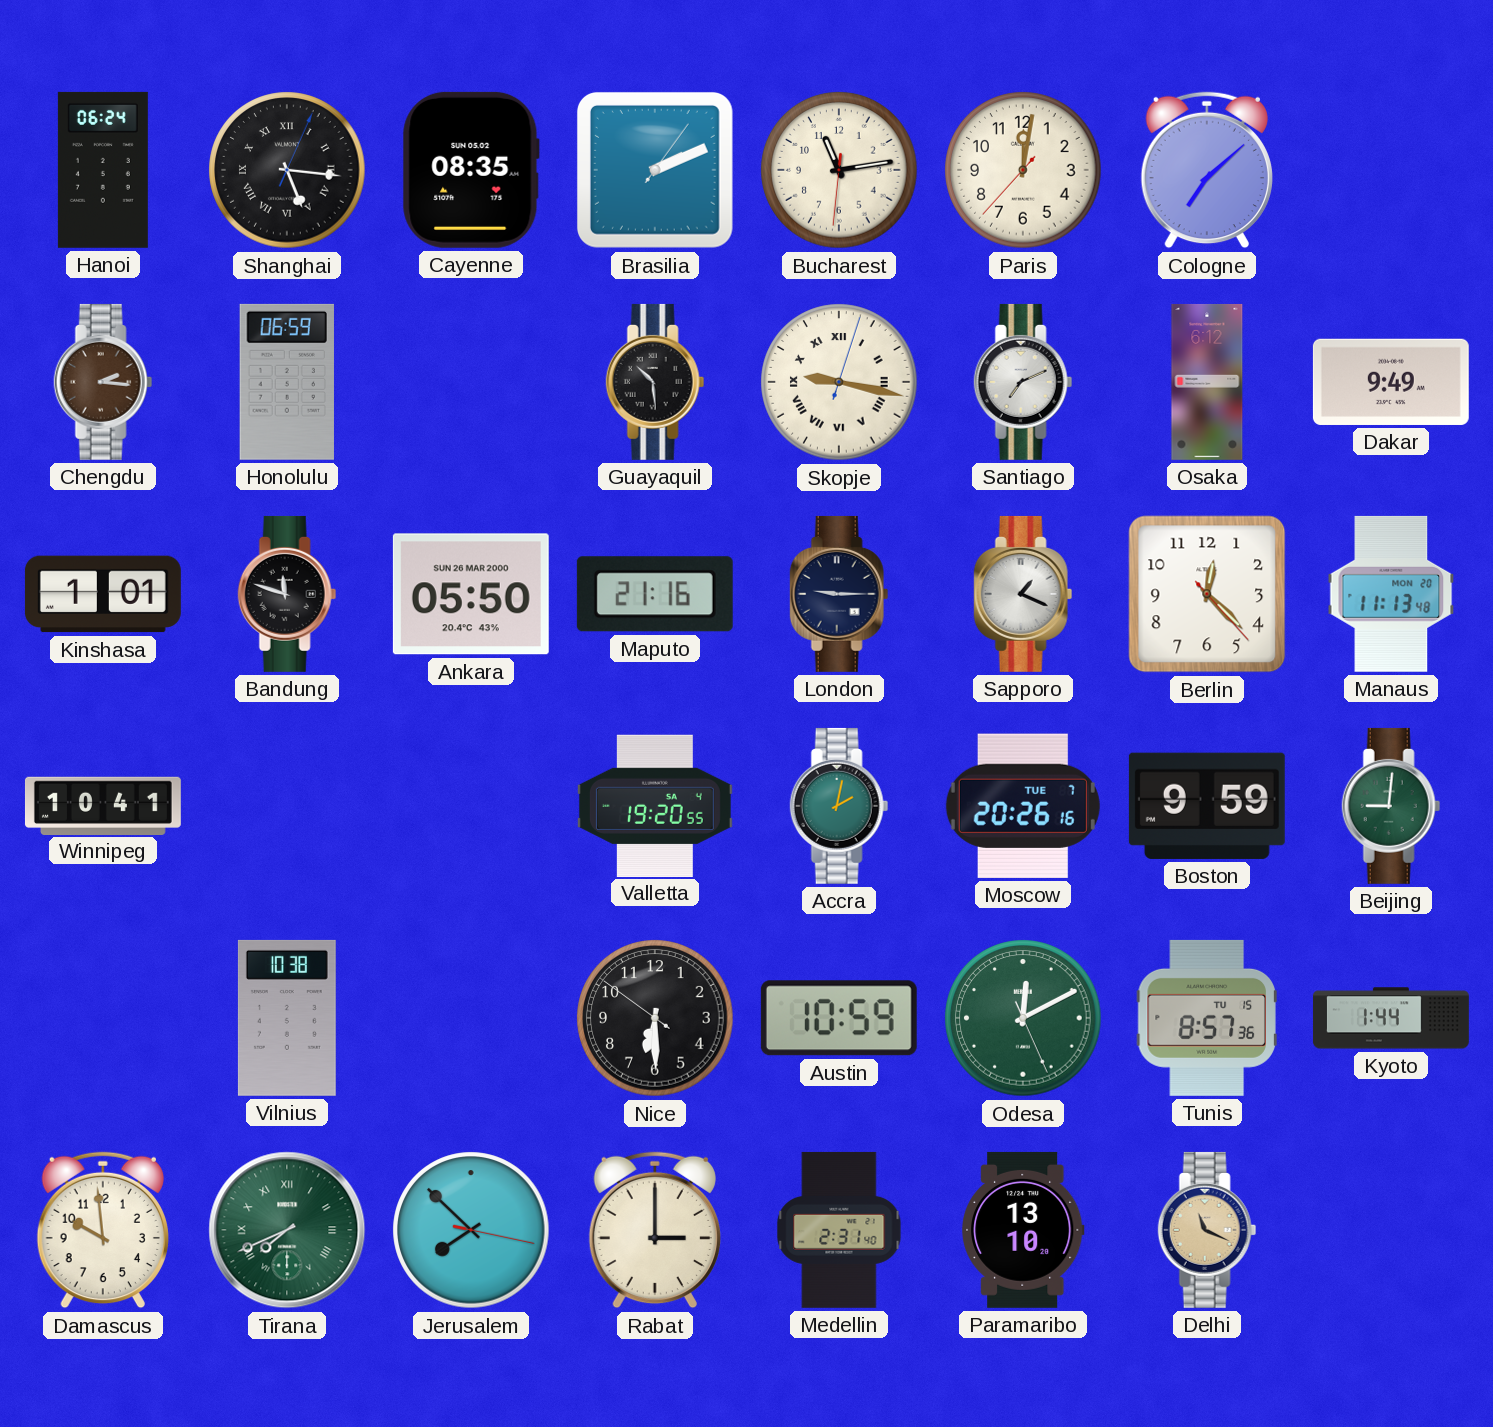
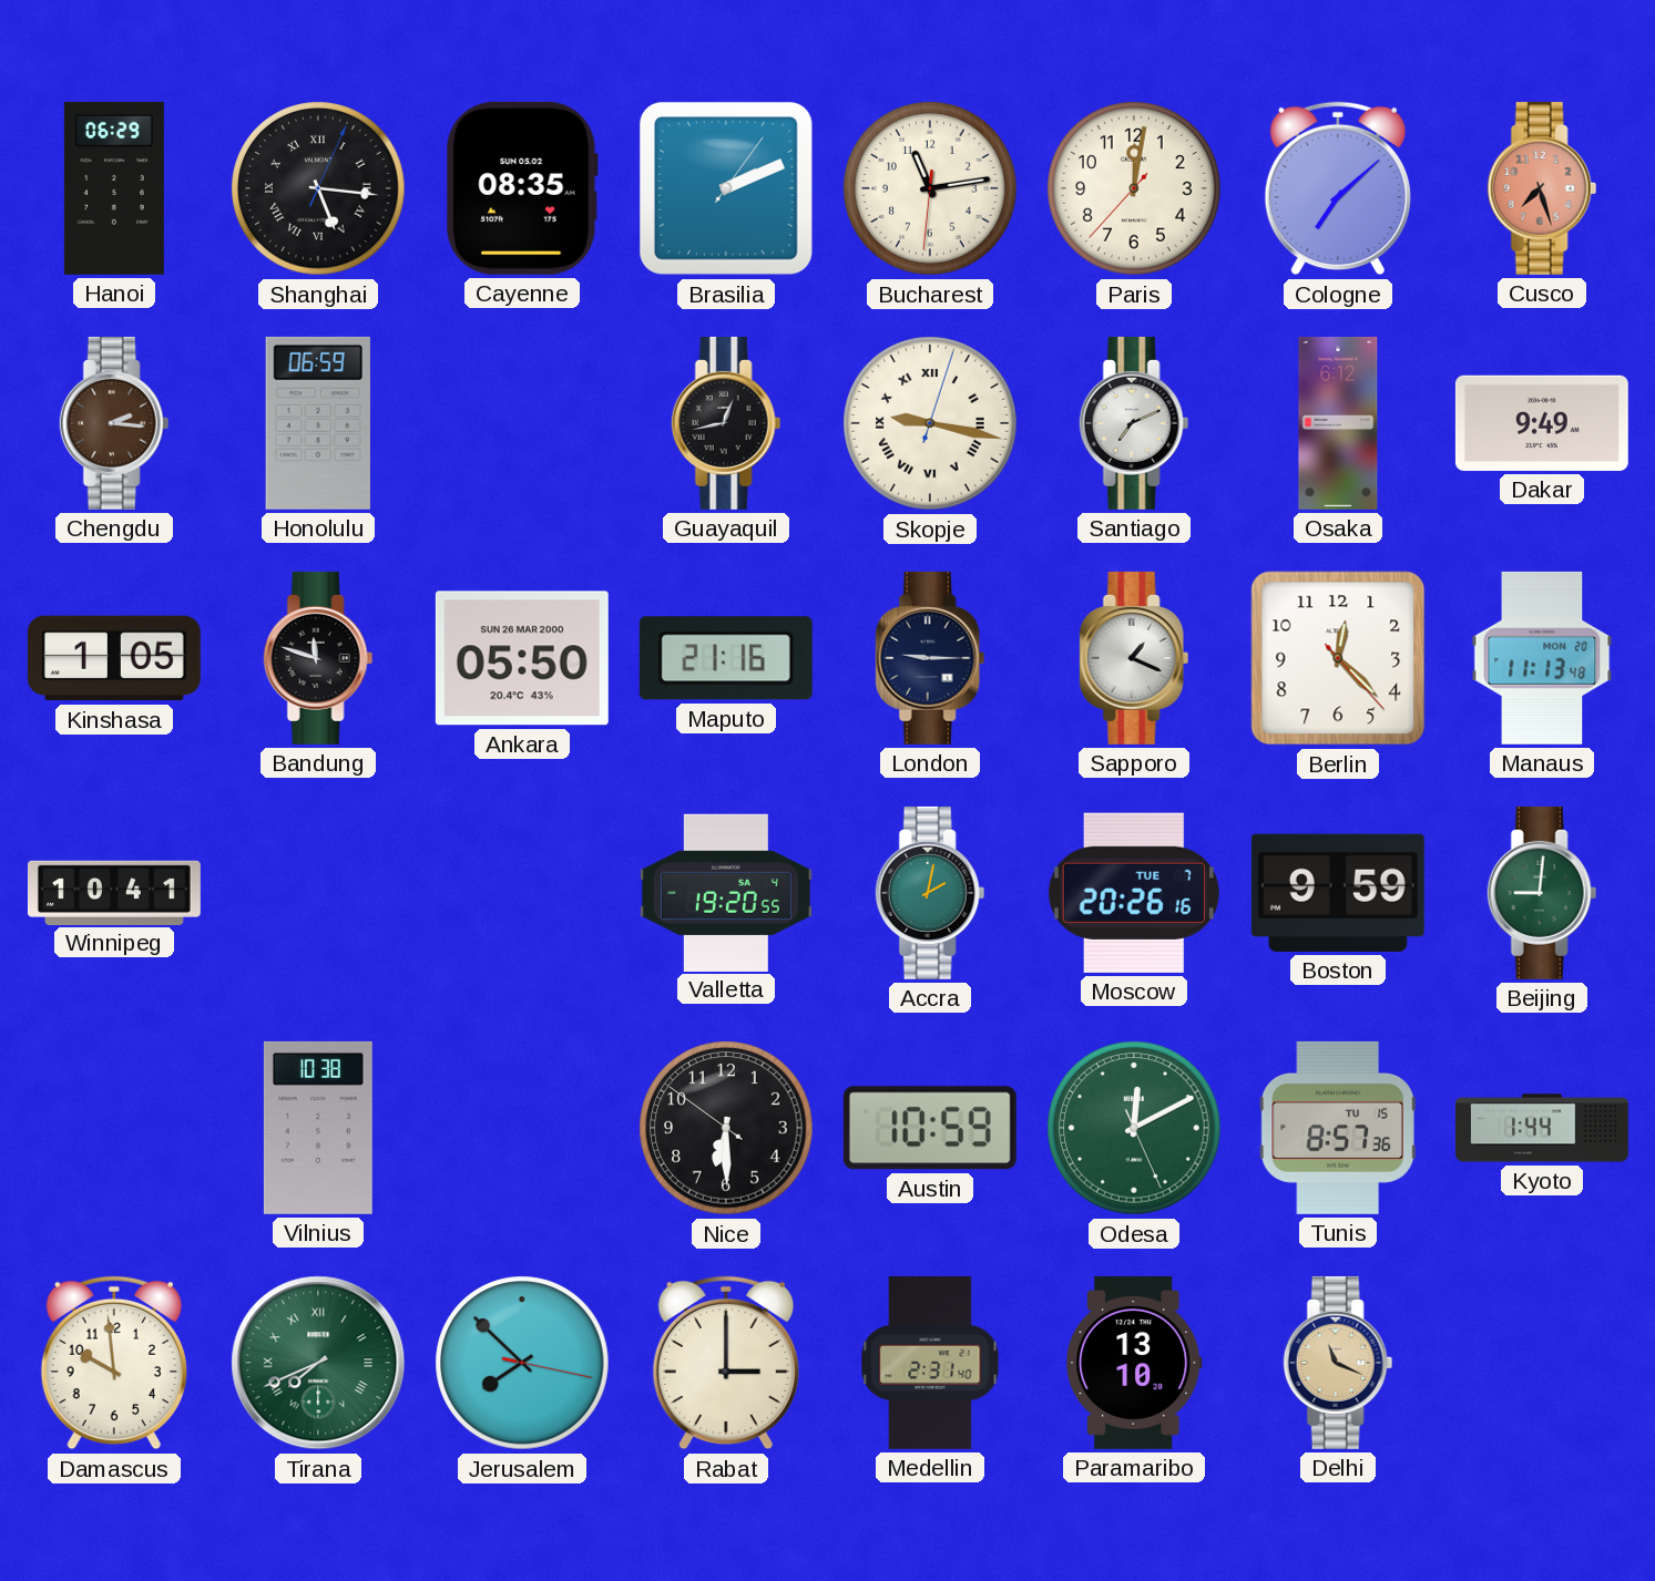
Hanoi: 06:24 -> 06:29
Cusco: none -> 7:27
Guayaquil: 10:29 -> 12:43
Kinshasa: 1:01 -> 1:05
